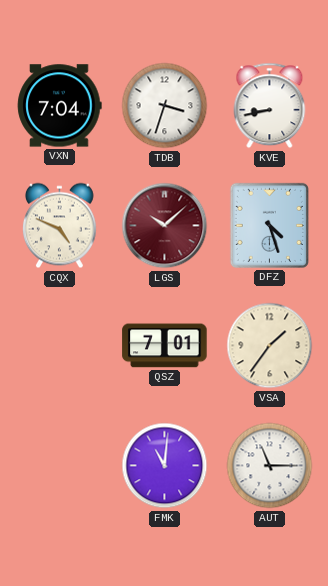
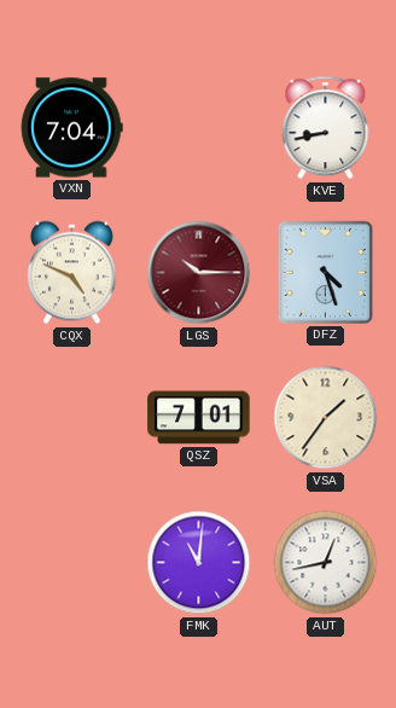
TDB: 3:33 -> none
LGS: 10:08 -> 10:15
AUT: 11:15 -> 12:43
